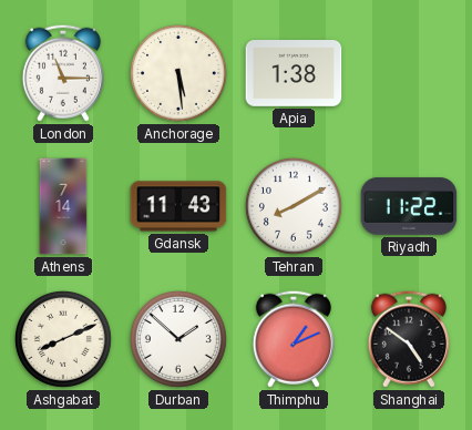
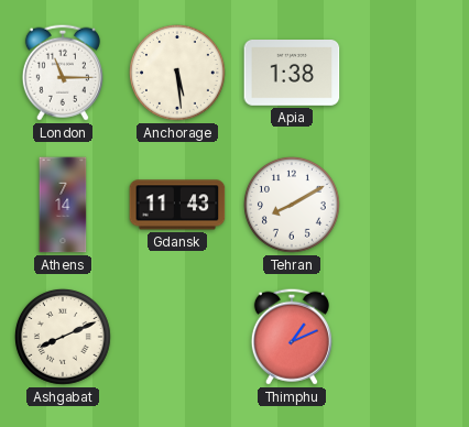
Riyadh: 11:22 -> none
Durban: 1:52 -> none
Shanghai: 4:51 -> none
